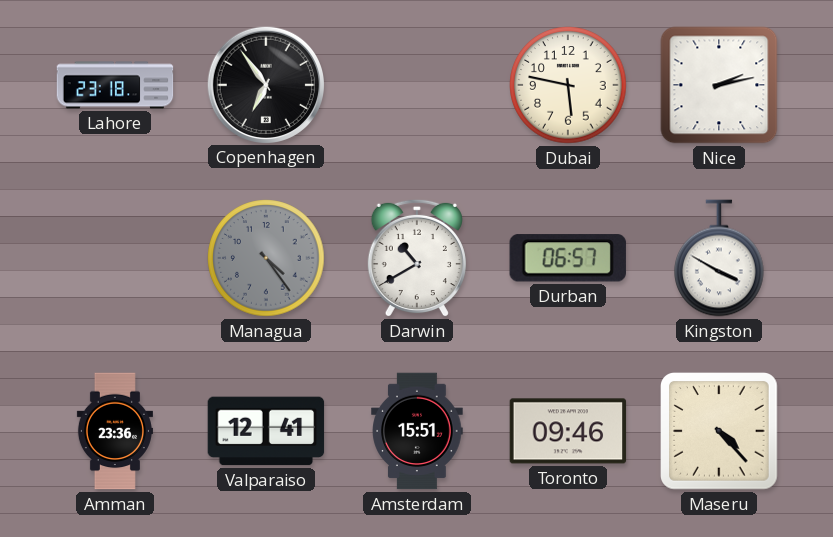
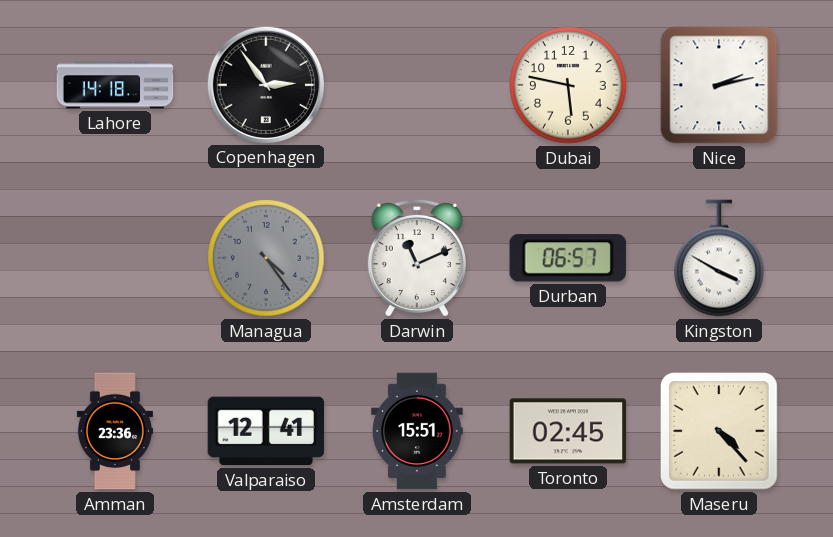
Lahore: 23:18 -> 14:18
Copenhagen: 6:54 -> 2:54
Darwin: 10:40 -> 11:11
Toronto: 09:46 -> 02:45
